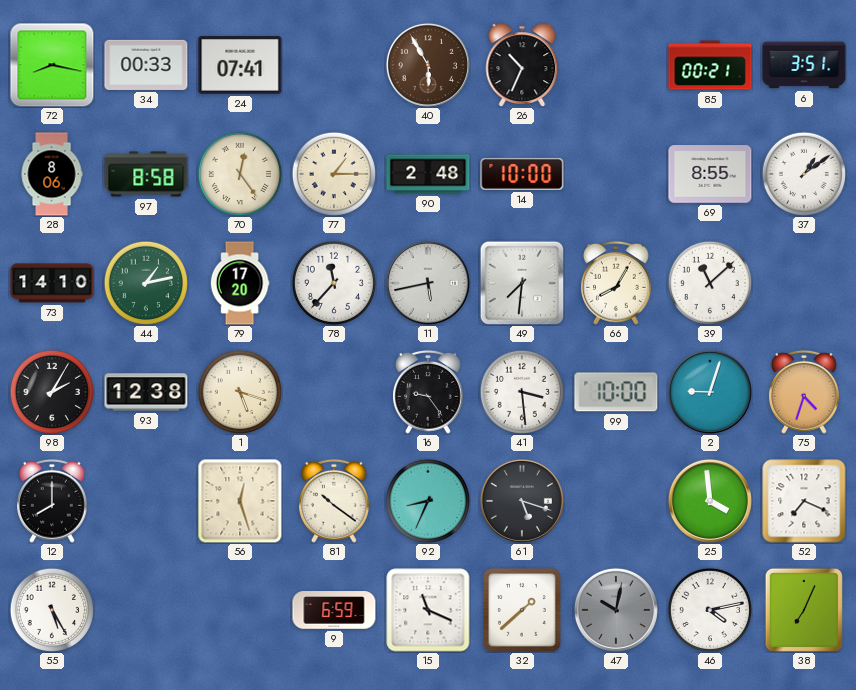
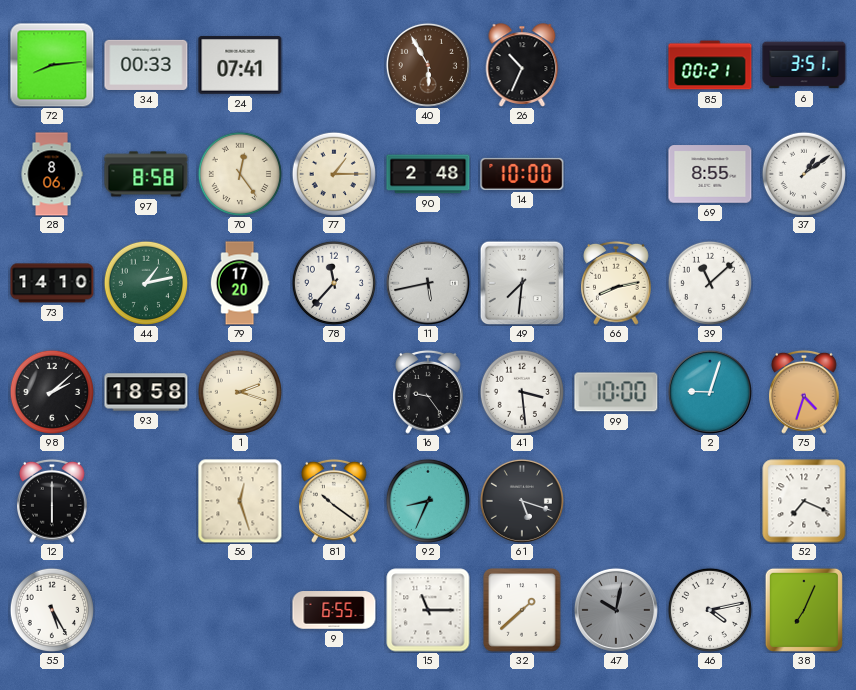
72: 8:17 -> 8:14
66: 8:05 -> 8:13
98: 2:05 -> 2:08
93: 12:38 -> 18:58
1: 5:18 -> 2:18
12: 8:00 -> 6:00
25: 3:59 -> none
9: 6:59 -> 6:55
15: 11:19 -> 11:15
